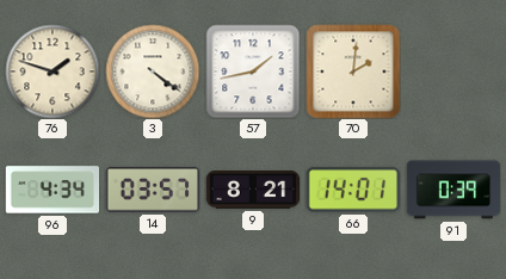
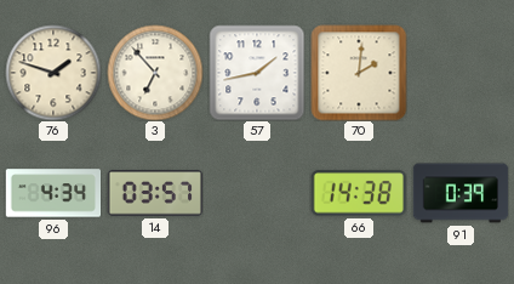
3: 4:21 -> 6:53
9: 8:21 -> none
66: 14:01 -> 14:38
